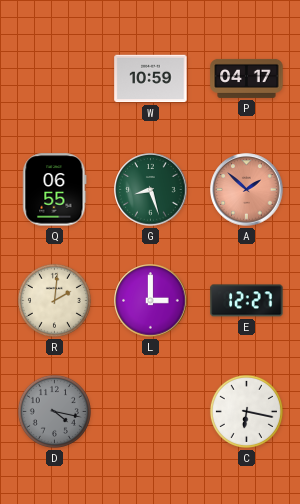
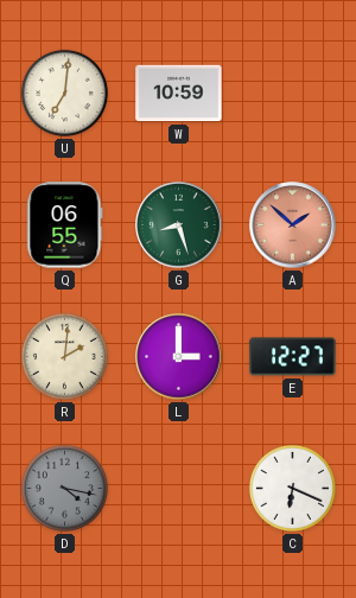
U: none -> 7:01
P: 04:17 -> none
C: 6:17 -> 6:19
